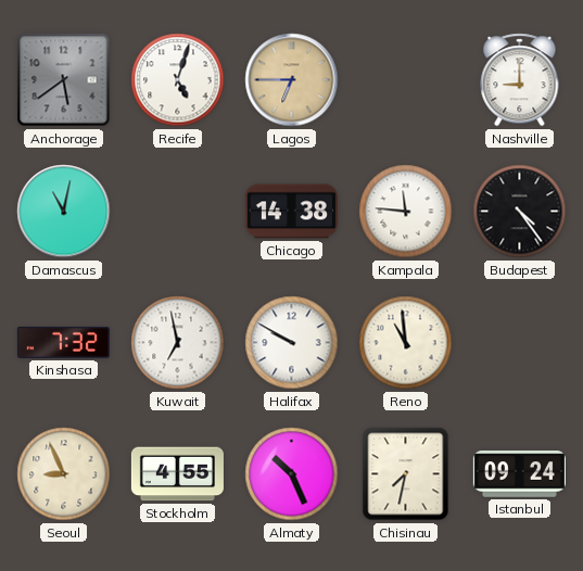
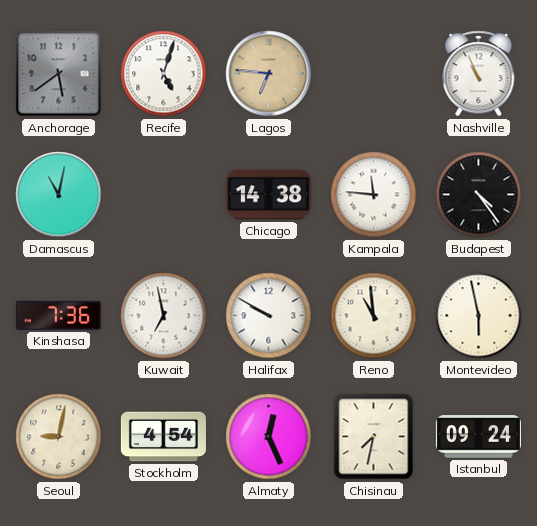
Lagos: 6:45 -> 6:46
Nashville: 9:00 -> 10:56
Kinshasa: 7:32 -> 7:36
Montevideo: none -> 5:58
Seoul: 8:56 -> 9:02
Stockholm: 4:55 -> 4:54
Almaty: 10:26 -> 12:26
